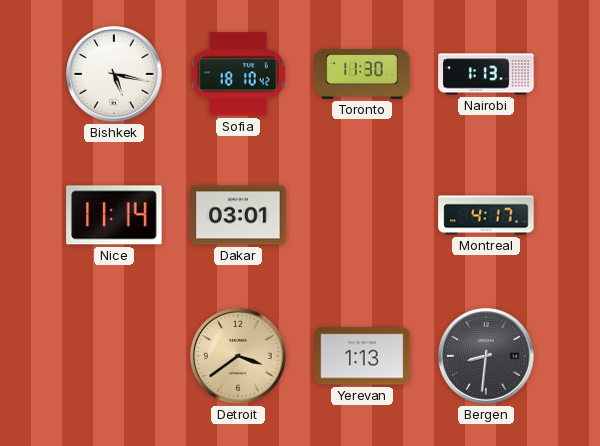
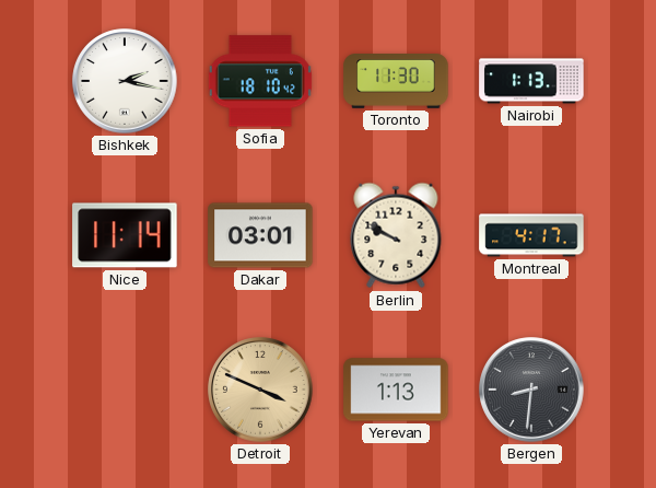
Bishkek: 5:17 -> 2:17
Berlin: none -> 9:50
Detroit: 3:39 -> 3:49
